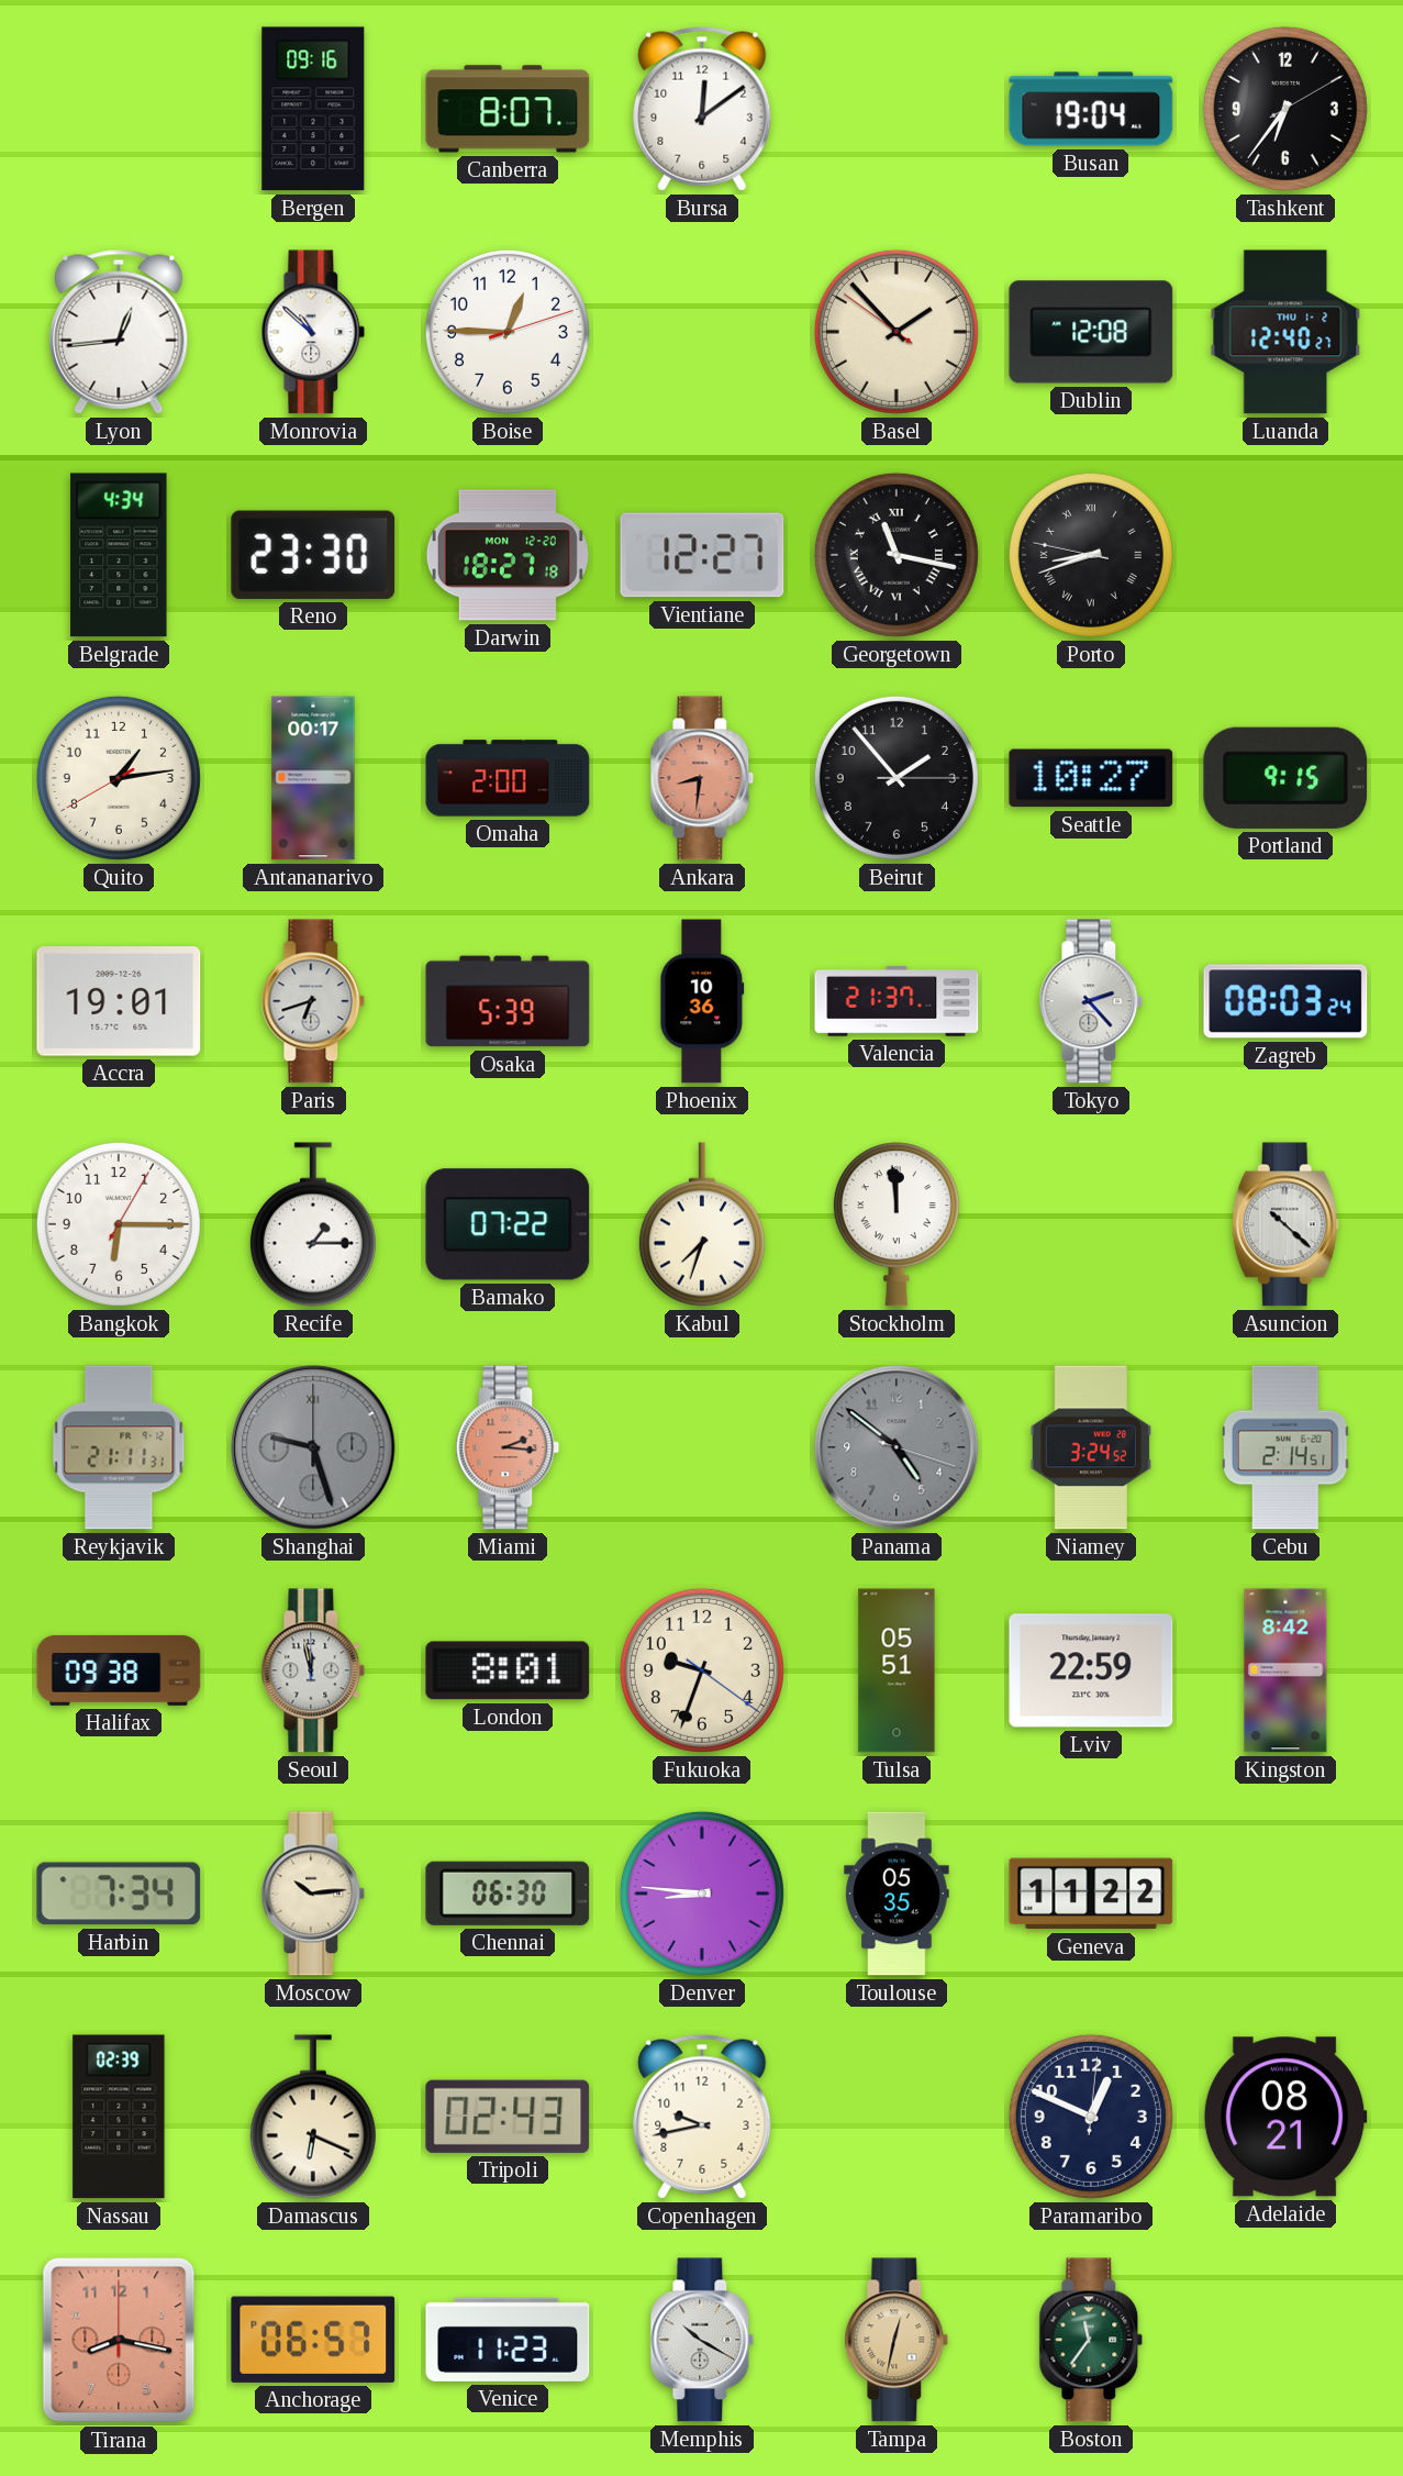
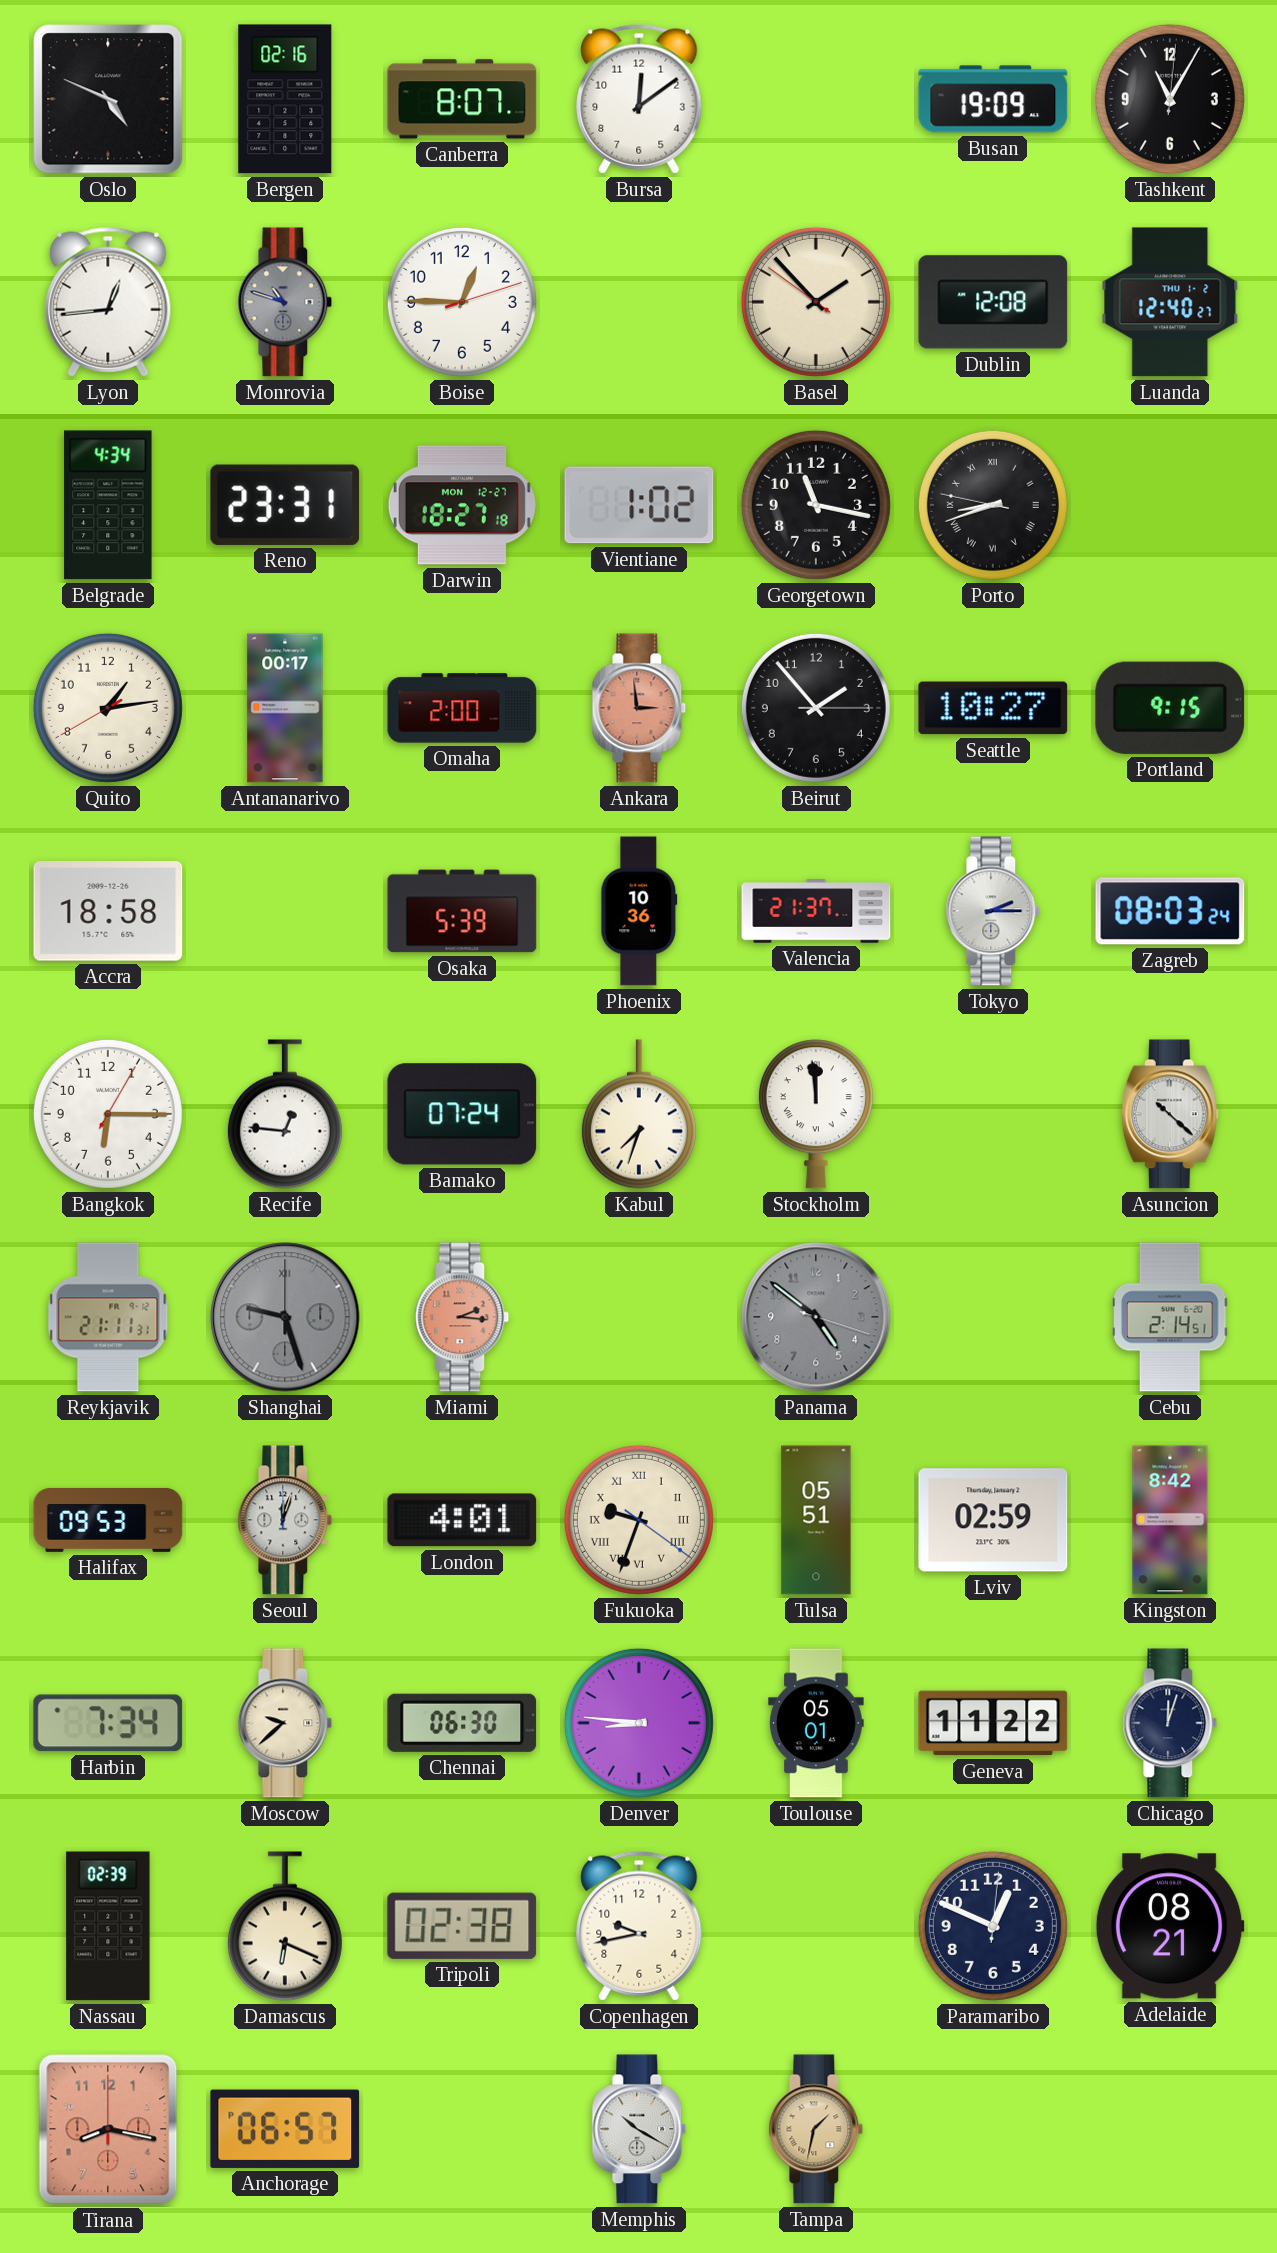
Oslo: none -> 4:49
Bergen: 09:16 -> 02:16
Busan: 19:04 -> 19:09
Tashkent: 6:36 -> 11:05
Monrovia: 10:52 -> 10:48
Monrovia dial: white -> grey
Reno: 23:30 -> 23:31
Darwin date: MON 12-20 -> MON 12-27
Vientiane: 12:27 -> 1:02
Georgetown numerals: Roman -> Arabic
Ankara: 8:31 -> 2:59
Accra: 19:01 -> 18:58
Paris: 6:42 -> none
Tokyo: 2:23 -> 2:15
Recife: 1:15 -> 12:46
Bamako: 07:22 -> 07:24
Niamey: 3:24 -> none
Halifax: 09:38 -> 09:53
Seoul: 11:58 -> 12:03
London: 8:01 -> 4:01
Fukuoka numerals: Arabic -> Roman
Lviv: 22:59 -> 02:59
Moscow: 10:14 -> 9:38
Toulouse: 05:35 -> 05:01
Chicago: none -> 12:03
Tripoli: 02:43 -> 02:38
Venice: 11:23 -> none
Tampa: 12:32 -> 1:32
Boston: 11:36 -> none
